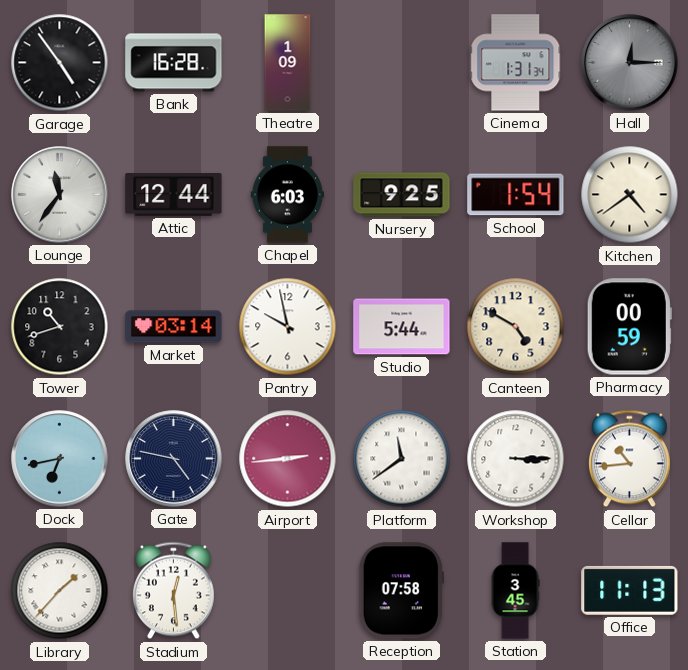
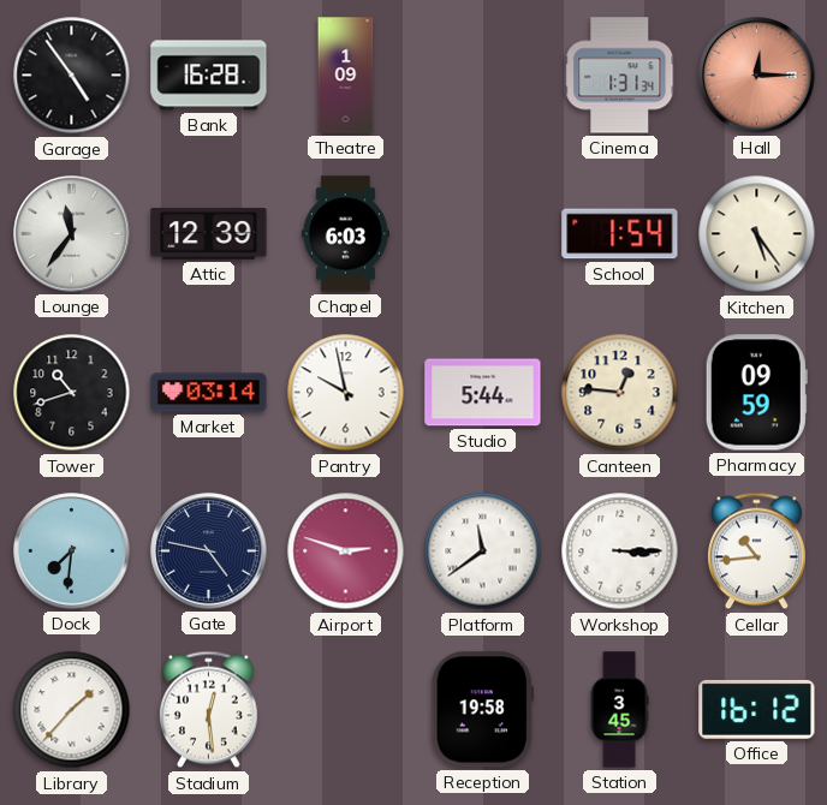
Hall dial: grey -> salmon
Attic: 12:44 -> 12:39
Nursery: 9:25 -> none
Kitchen: 4:39 -> 5:24
Canteen: 4:50 -> 12:46
Pharmacy: 00:59 -> 09:59
Dock: 6:43 -> 7:31
Airport: 2:44 -> 2:48
Reception: 07:58 -> 19:58
Office: 11:13 -> 16:12
